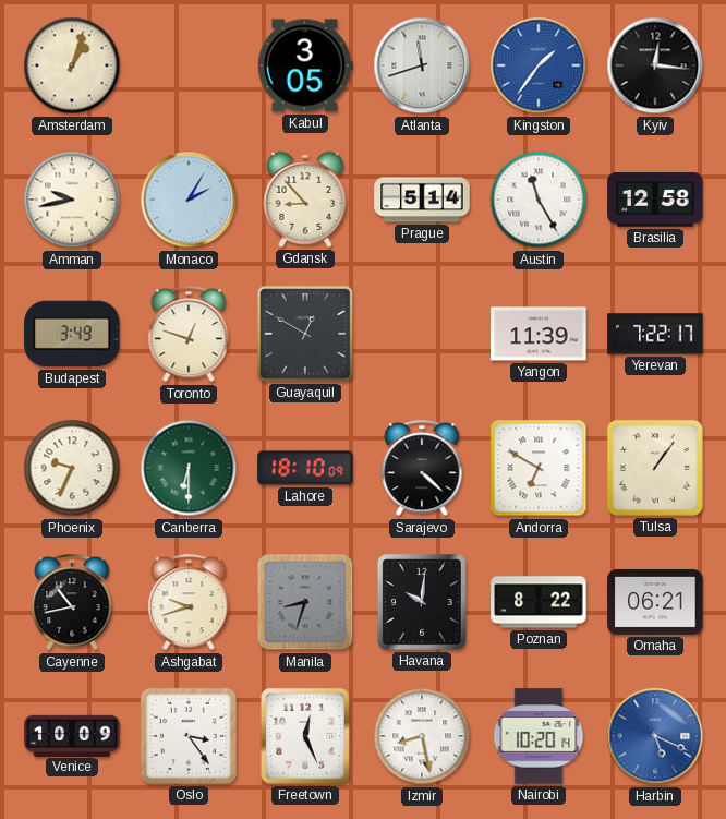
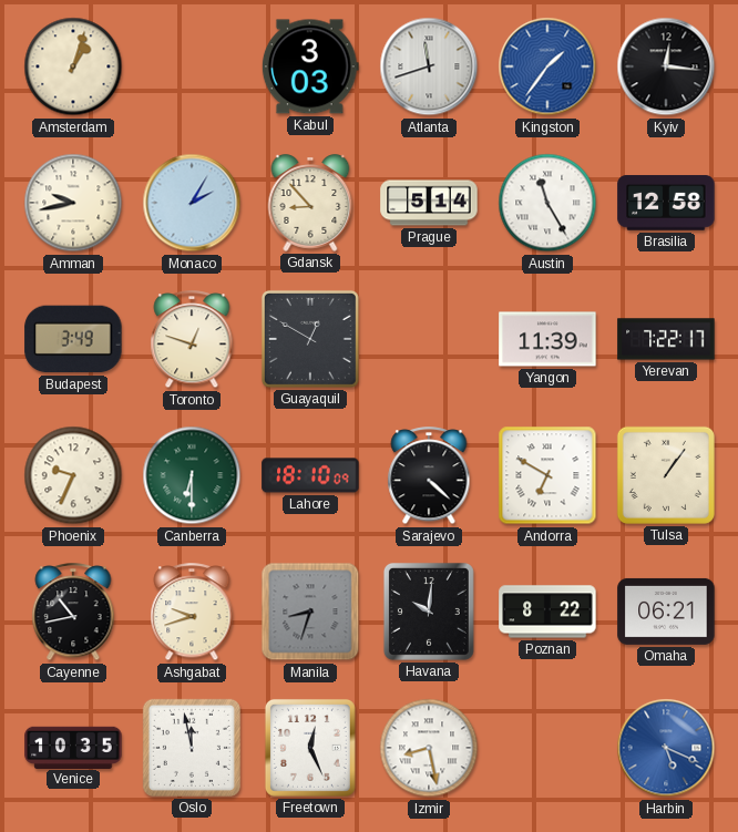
Kabul: 3:05 -> 3:03
Venice: 10:09 -> 10:35
Oslo: 3:24 -> 11:58
Nairobi: 10:20 -> none
